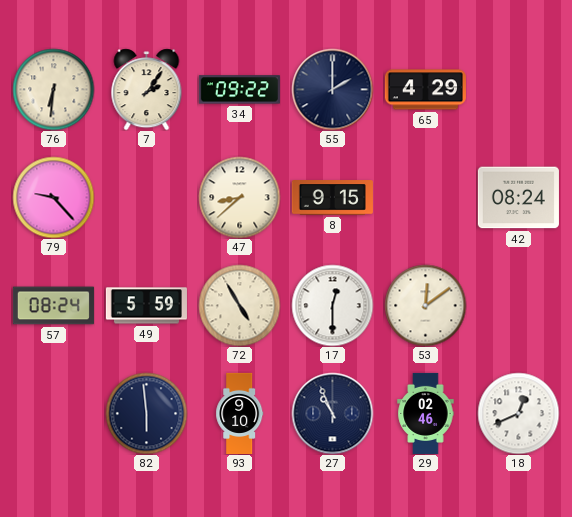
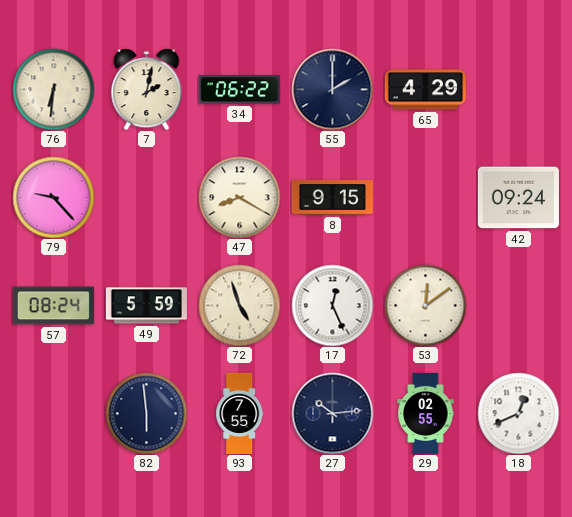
7: 2:06 -> 2:02
34: 09:22 -> 06:22
47: 8:38 -> 8:20
42: 08:24 -> 09:24
72: 4:55 -> 4:57
17: 12:30 -> 12:26
93: 9:10 -> 7:55
27: 10:56 -> 10:14
29: 02:46 -> 02:55
